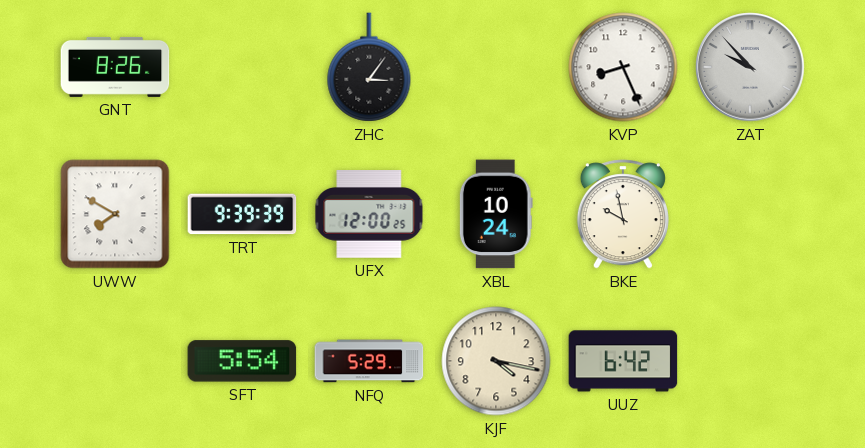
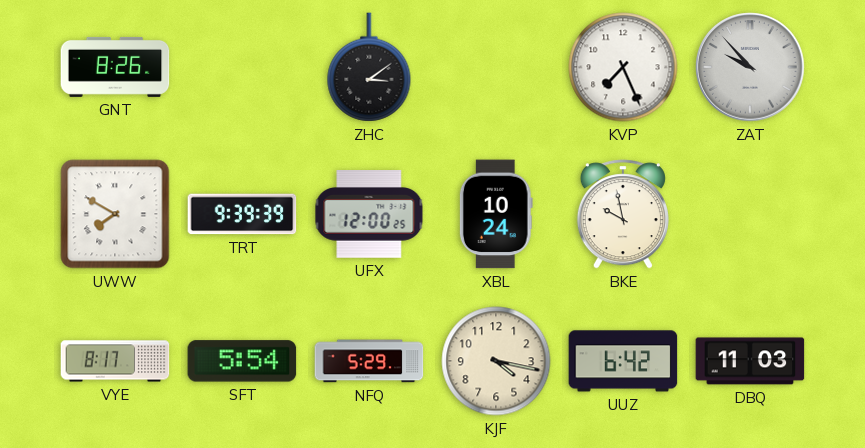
ZHC: 3:06 -> 3:09
KVP: 8:26 -> 7:26
VYE: none -> 8:17
DBQ: none -> 11:03
